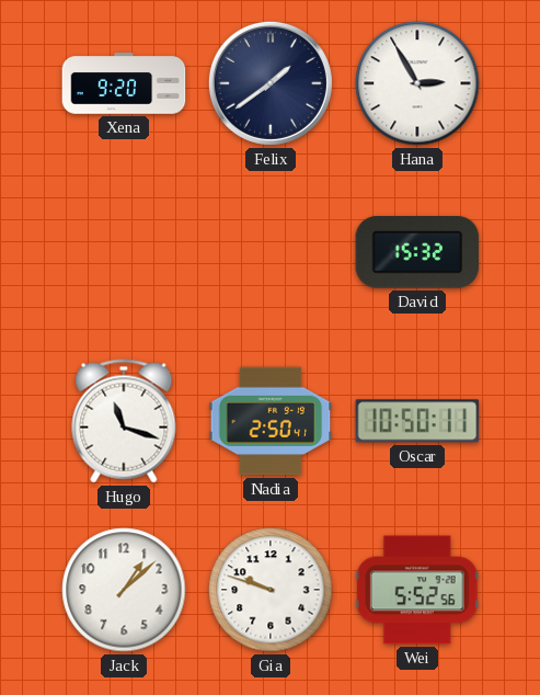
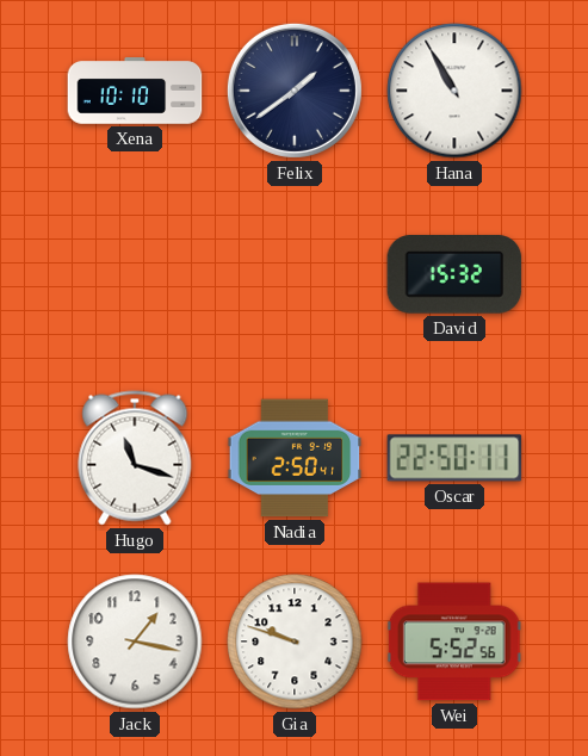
Xena: 9:20 -> 10:10
Hana: 2:55 -> 10:55
Oscar: 10:50 -> 22:50
Jack: 1:08 -> 1:17
